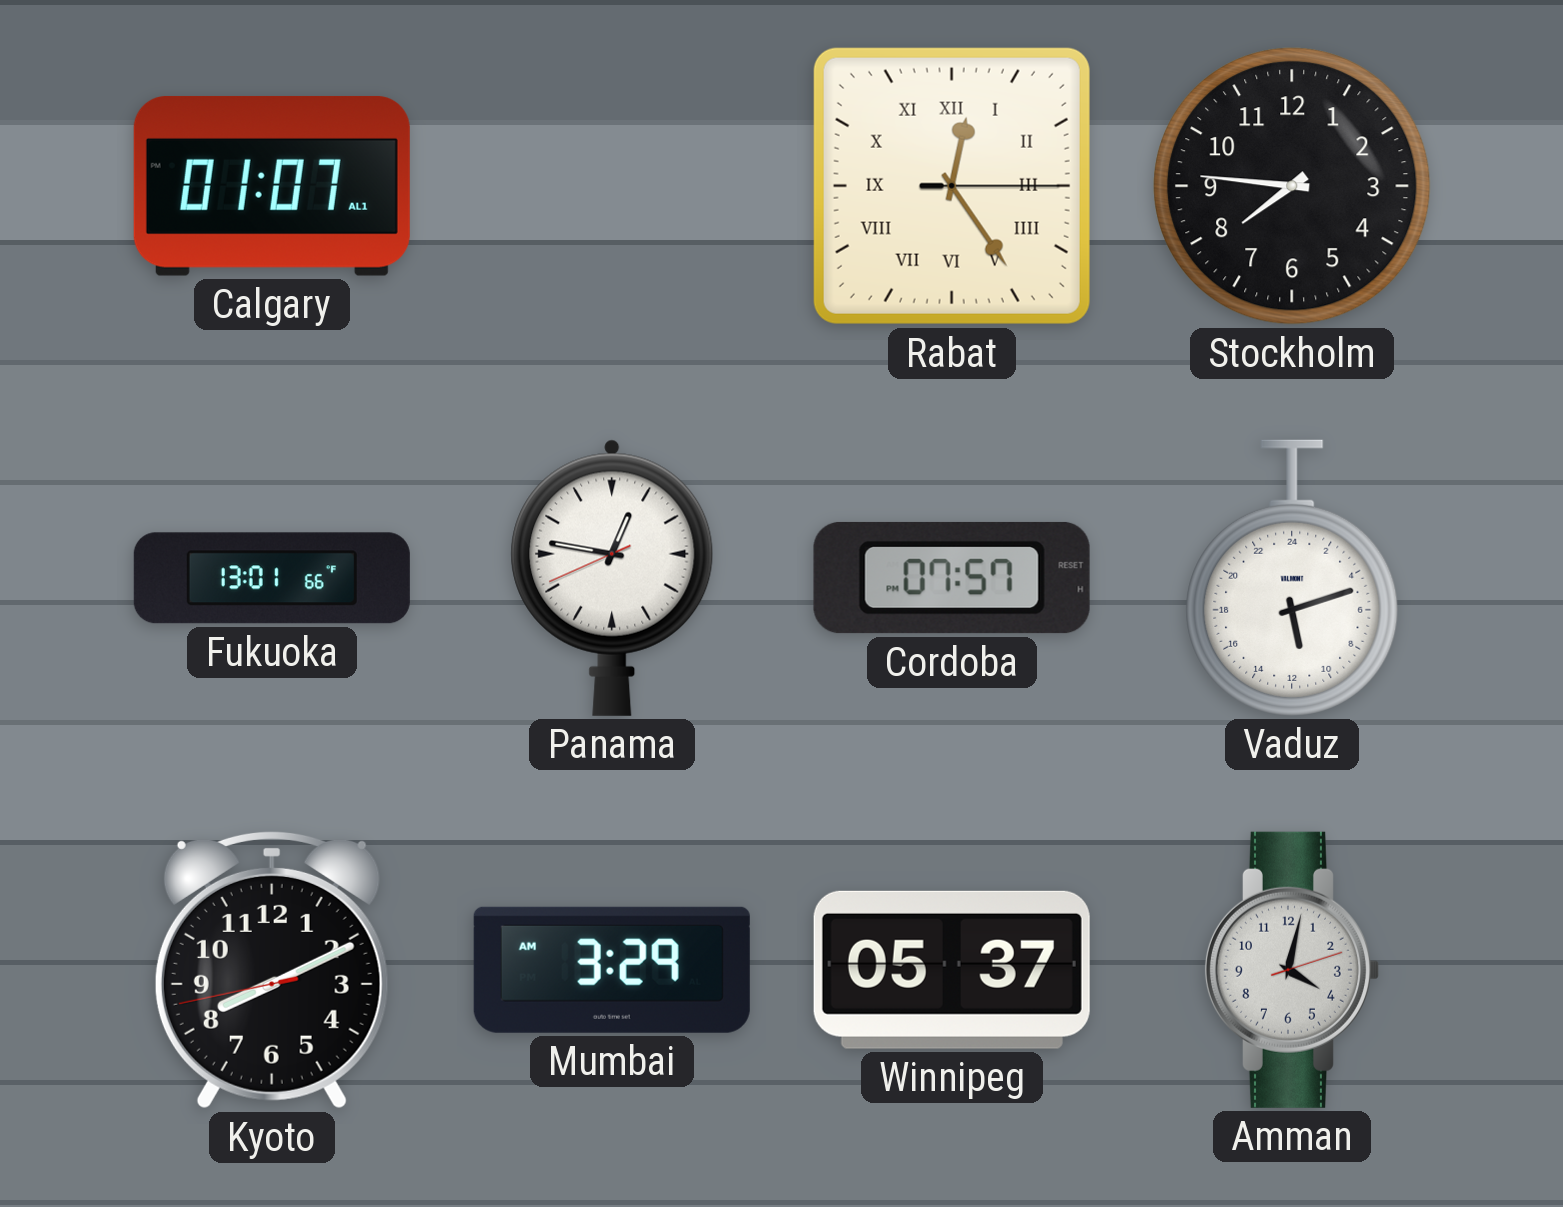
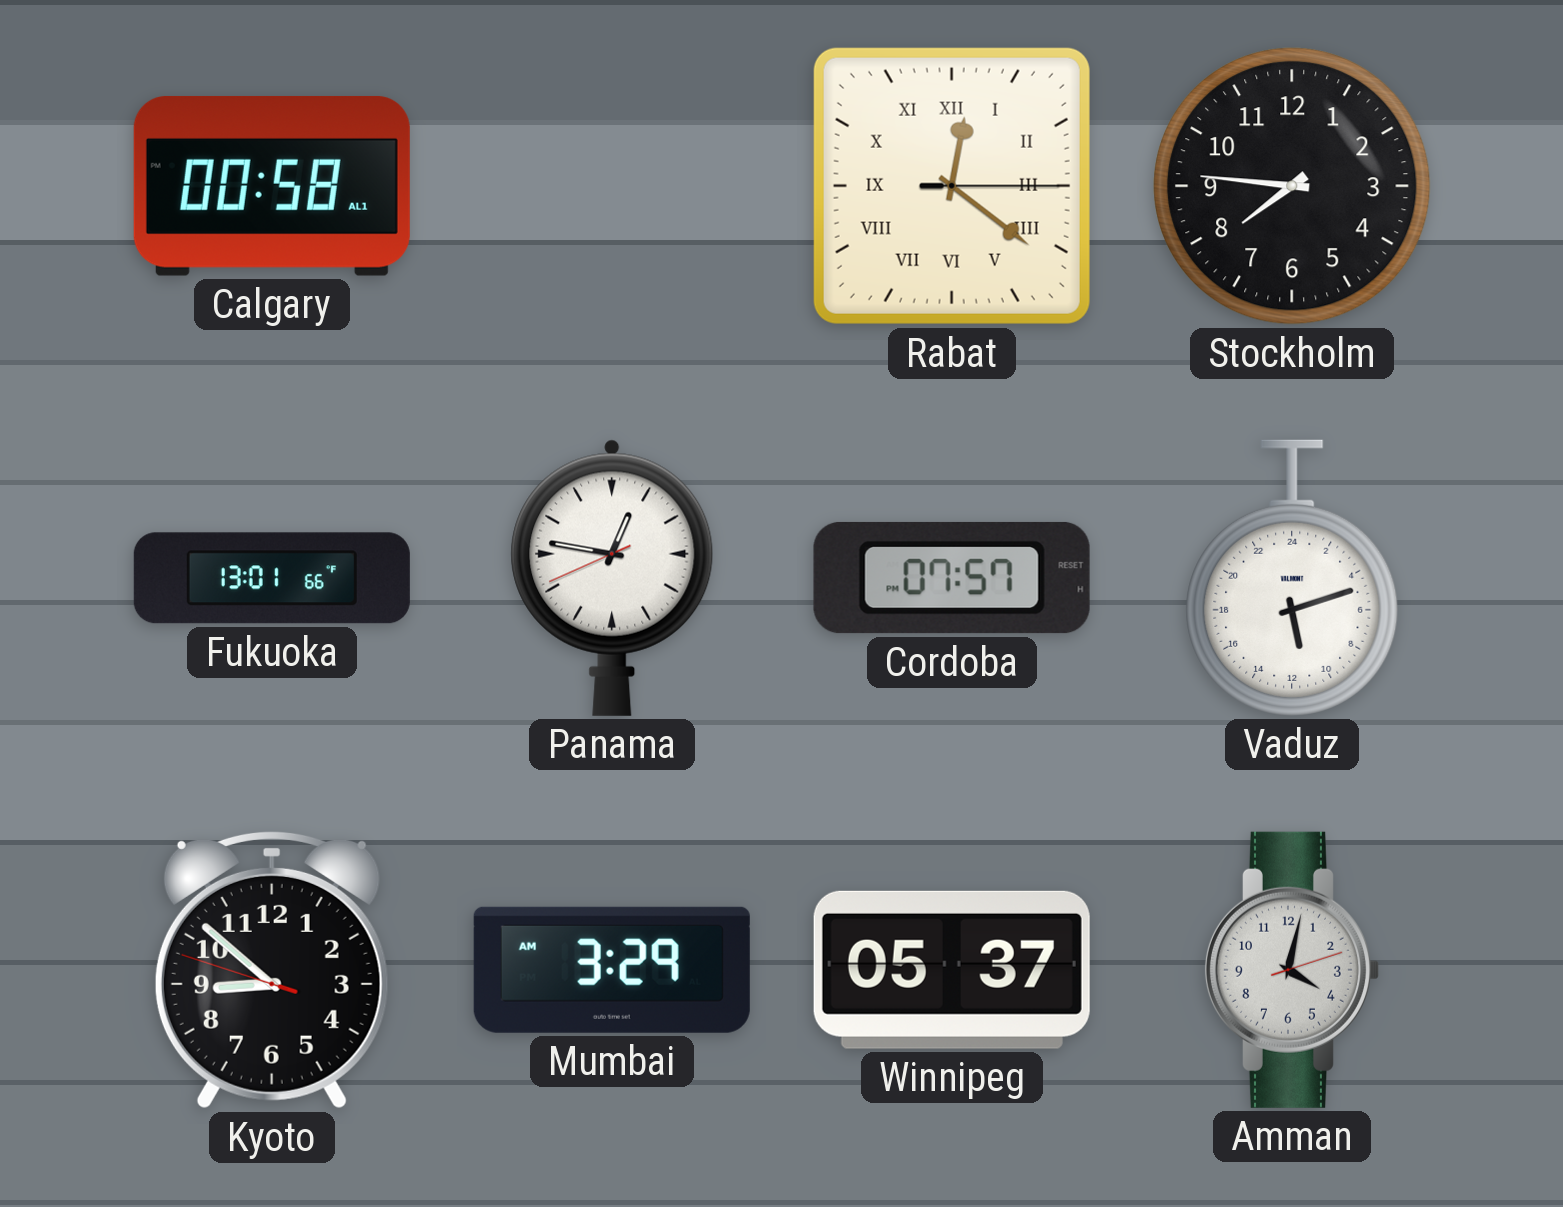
Calgary: 01:07 -> 00:58
Rabat: 12:24 -> 12:21
Kyoto: 8:10 -> 8:51
